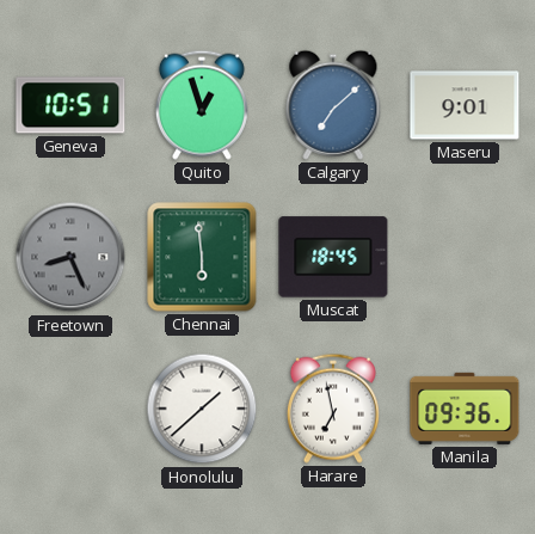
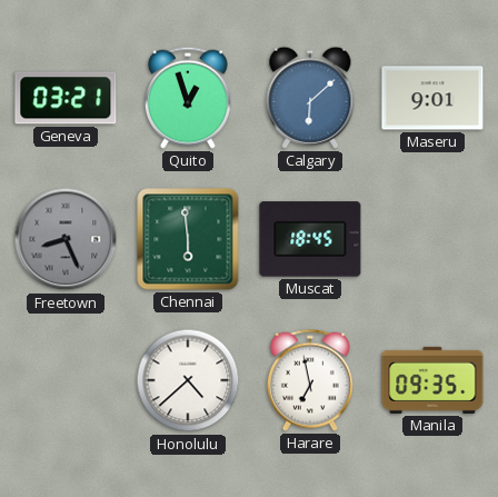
Geneva: 10:51 -> 03:21
Calgary: 7:08 -> 6:08
Honolulu: 1:38 -> 4:38
Manila: 09:36 -> 09:35
